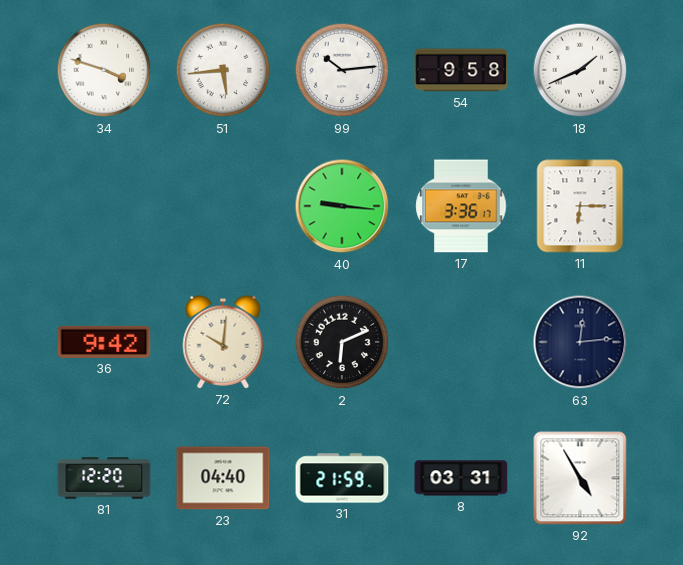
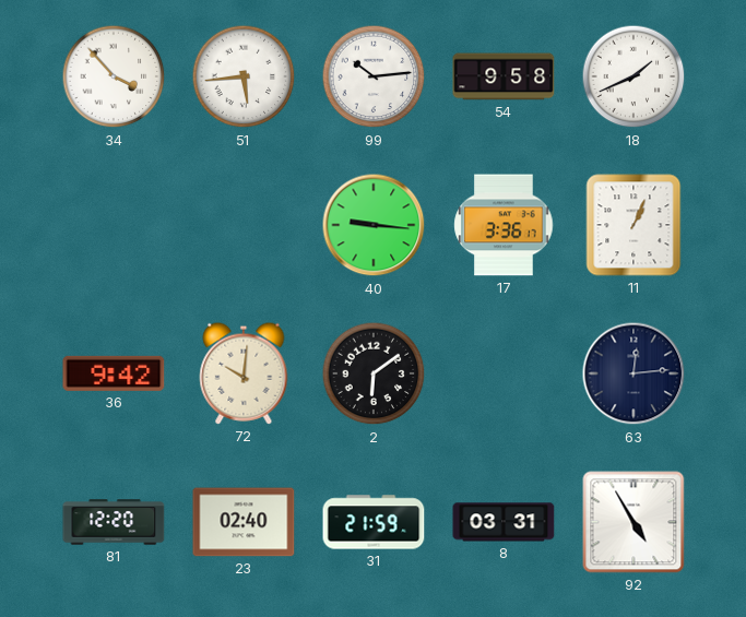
34: 3:48 -> 3:53
11: 6:15 -> 1:04
2: 6:11 -> 6:09
23: 04:40 -> 02:40
